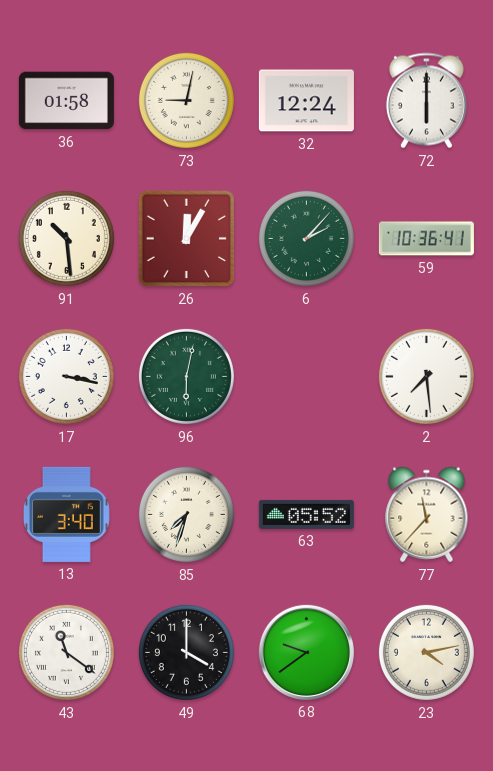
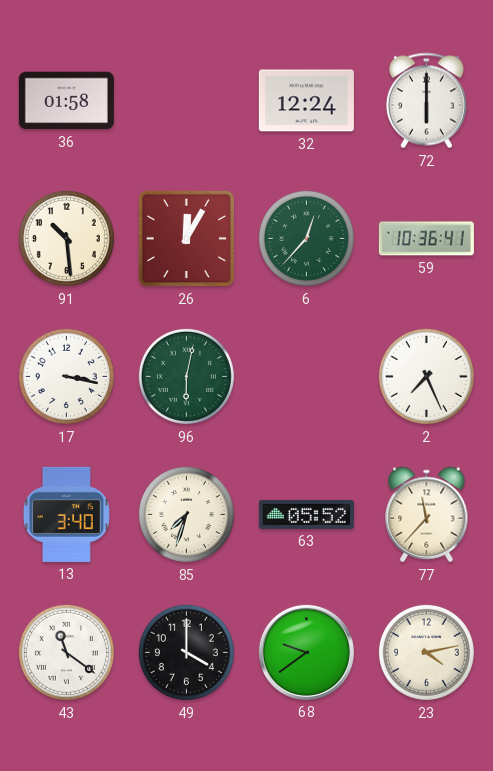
73: 9:02 -> none
6: 2:07 -> 12:37
2: 7:29 -> 7:26
